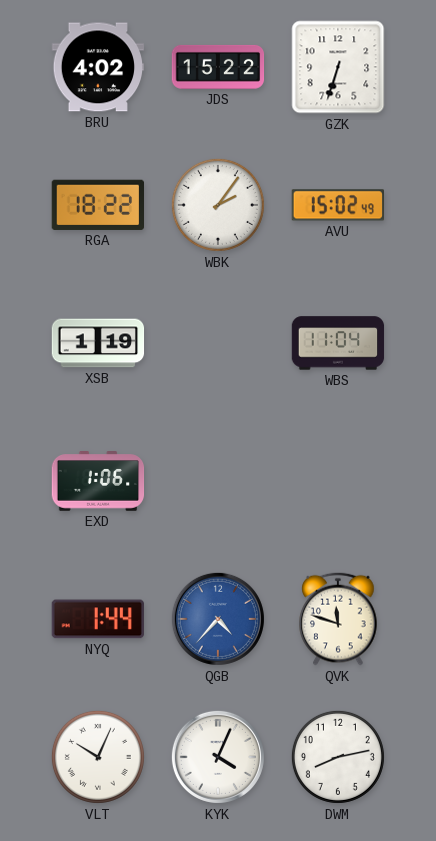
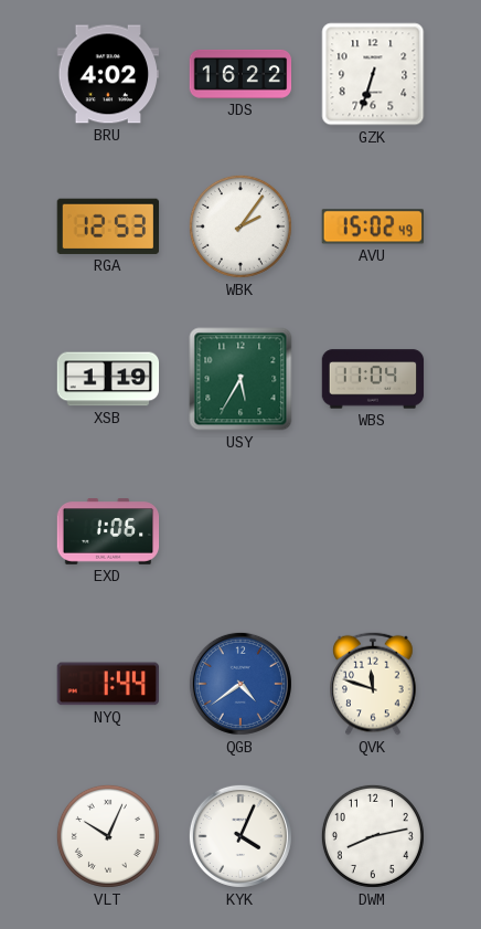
JDS: 15:22 -> 16:22
RGA: 18:22 -> 12:53
USY: none -> 5:35
QGB: 4:37 -> 4:39
